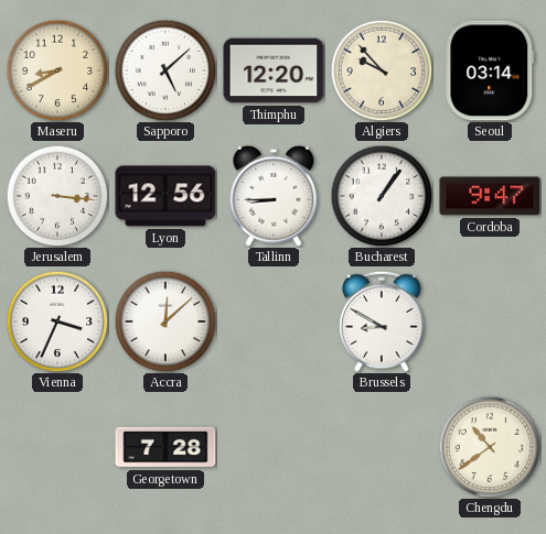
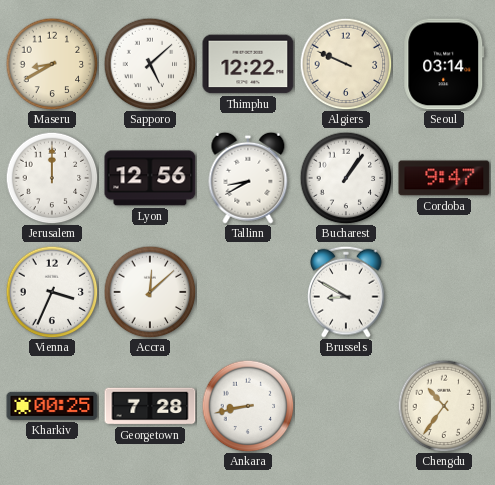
Thimphu: 12:20 -> 12:22
Algiers: 9:53 -> 9:49
Jerusalem: 3:16 -> 12:00
Tallinn: 8:45 -> 8:40
Kharkiv: none -> 00:25
Ankara: none -> 8:43
Chengdu: 10:39 -> 10:36
